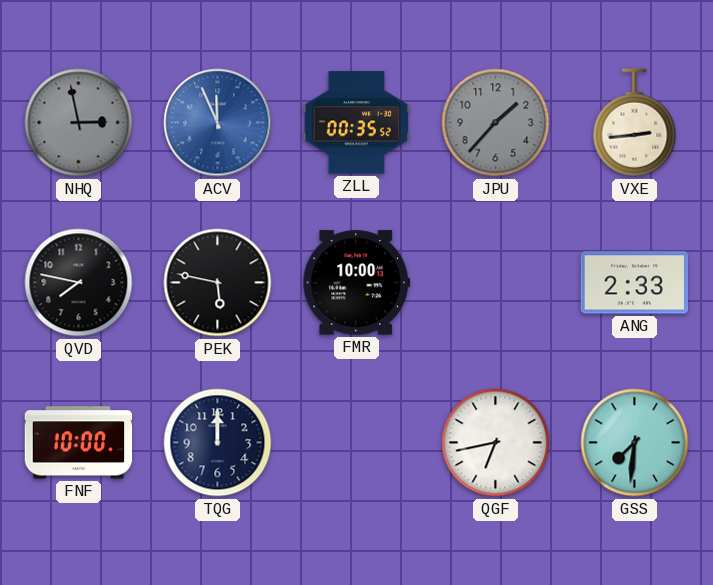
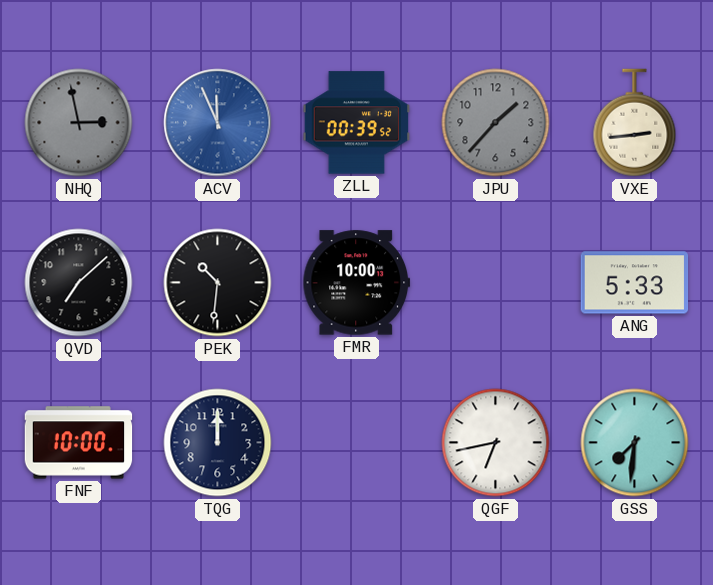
ZLL: 00:35 -> 00:39
QVD: 7:47 -> 7:08
PEK: 5:47 -> 10:31
ANG: 2:33 -> 5:33
